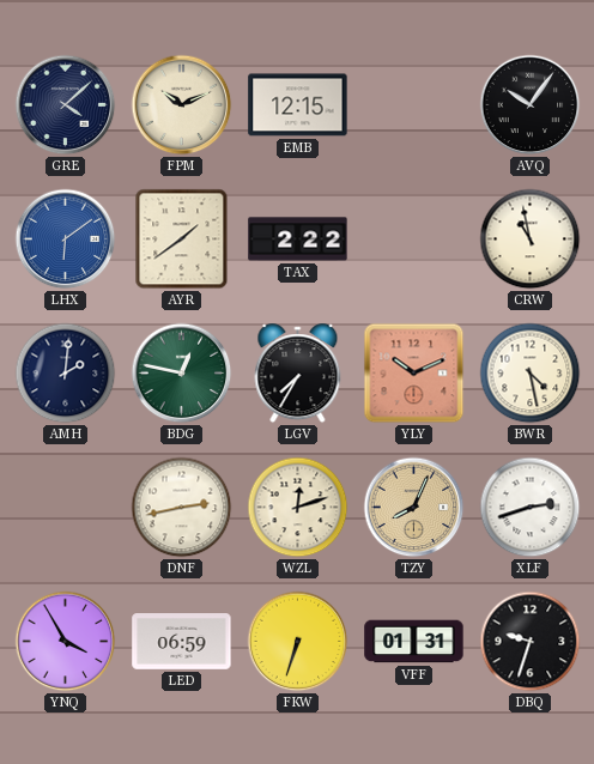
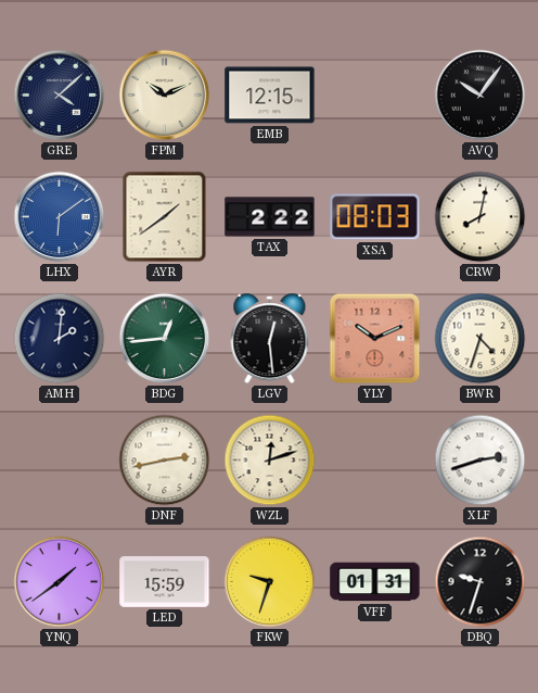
XSA: none -> 08:03
CRW: 10:58 -> 8:02
BDG: 12:47 -> 12:44
LGV: 7:35 -> 12:29
BWR: 4:28 -> 4:33
TZY: 8:04 -> none
YNQ: 3:55 -> 1:39
LED: 06:59 -> 15:59
FKW: 6:33 -> 9:33
